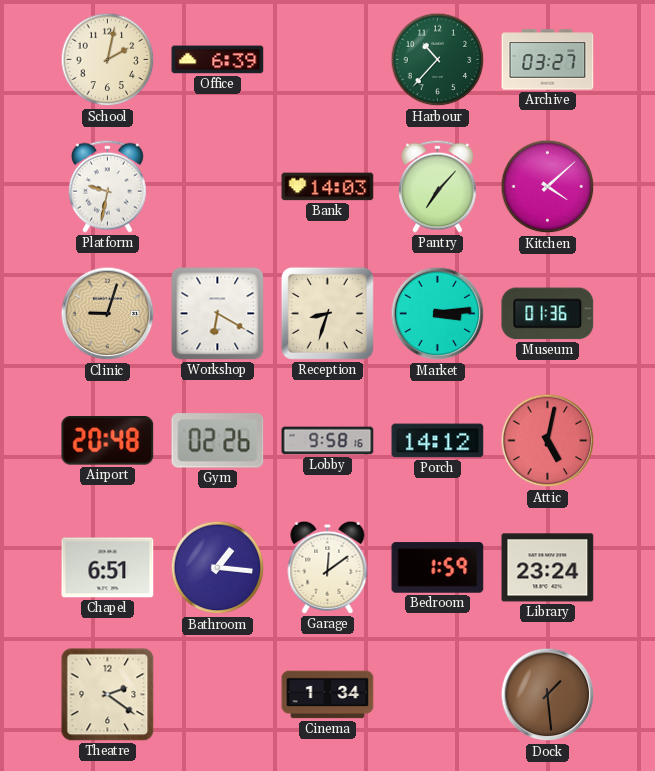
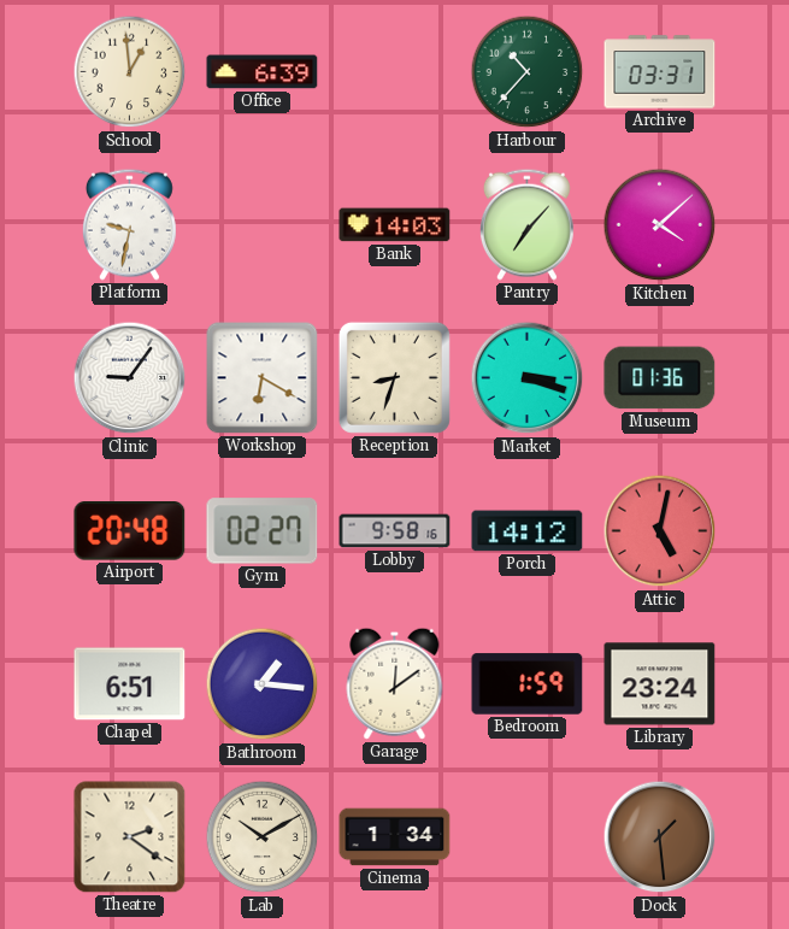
School: 2:02 -> 12:59
Archive: 03:27 -> 03:31
Clinic: 9:03 -> 9:06
Clinic dial: champagne -> white
Market: 3:14 -> 3:18
Gym: 02:26 -> 02:27
Lab: none -> 10:10
